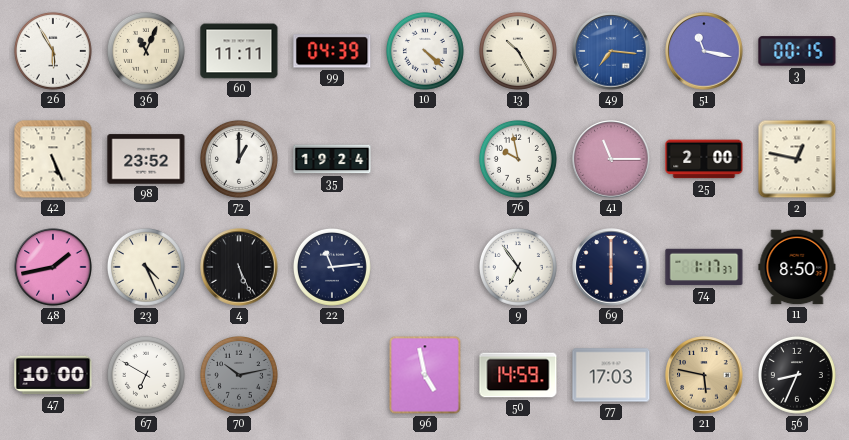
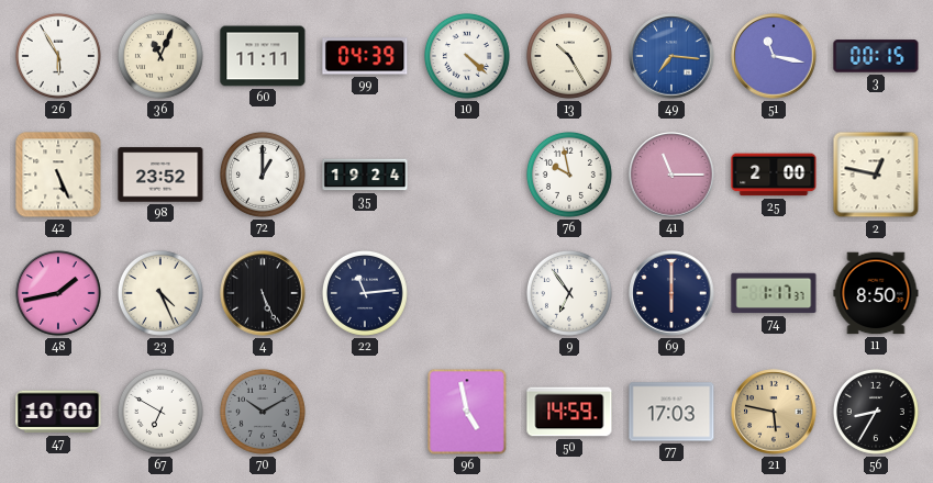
70: 10:13 -> 10:10
56: 8:34 -> 8:35
